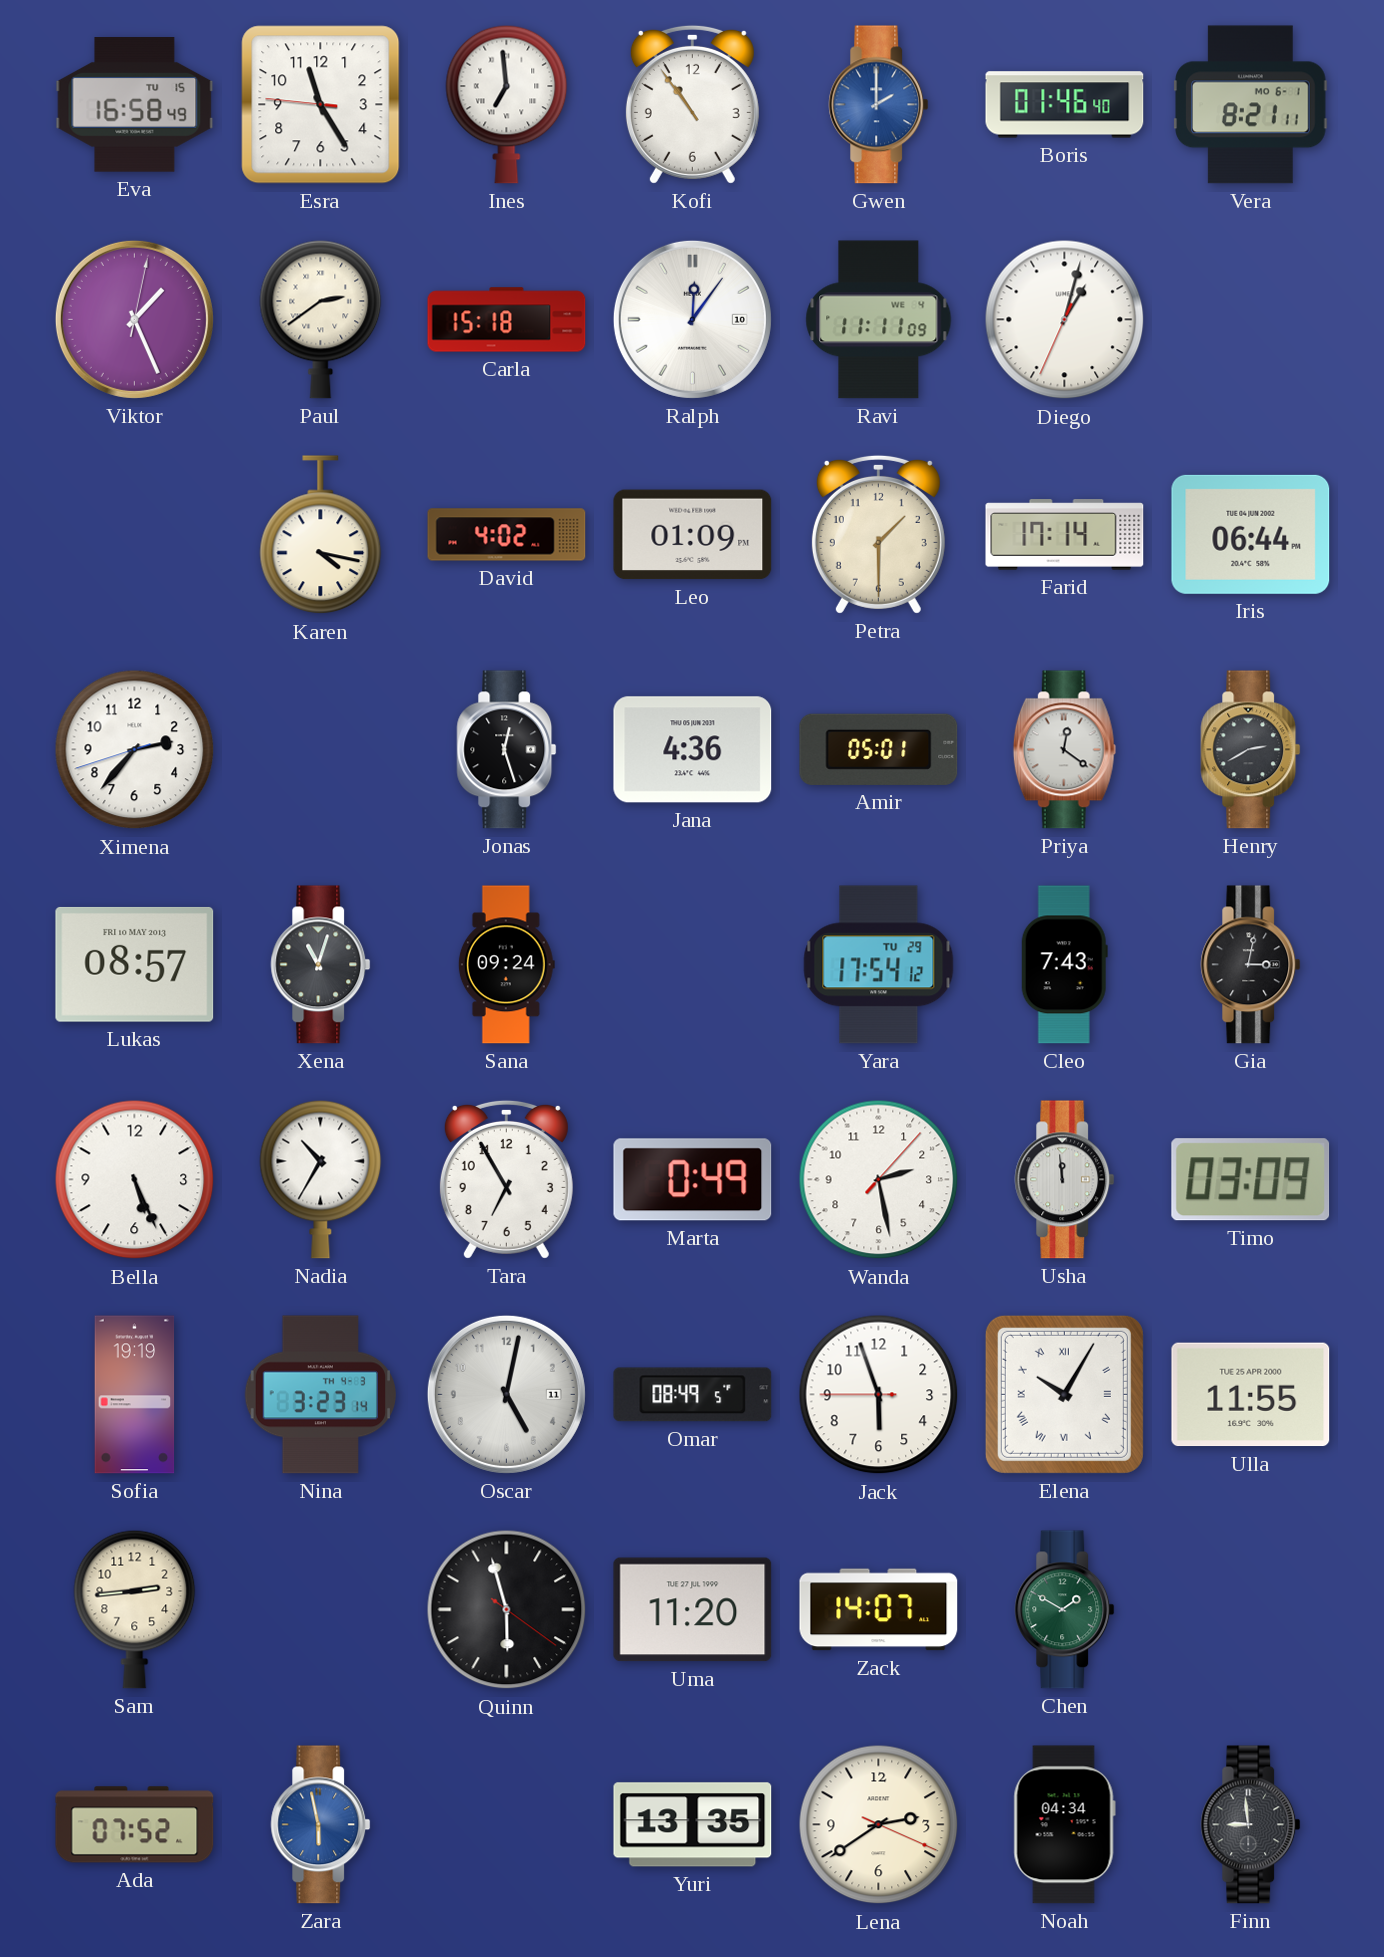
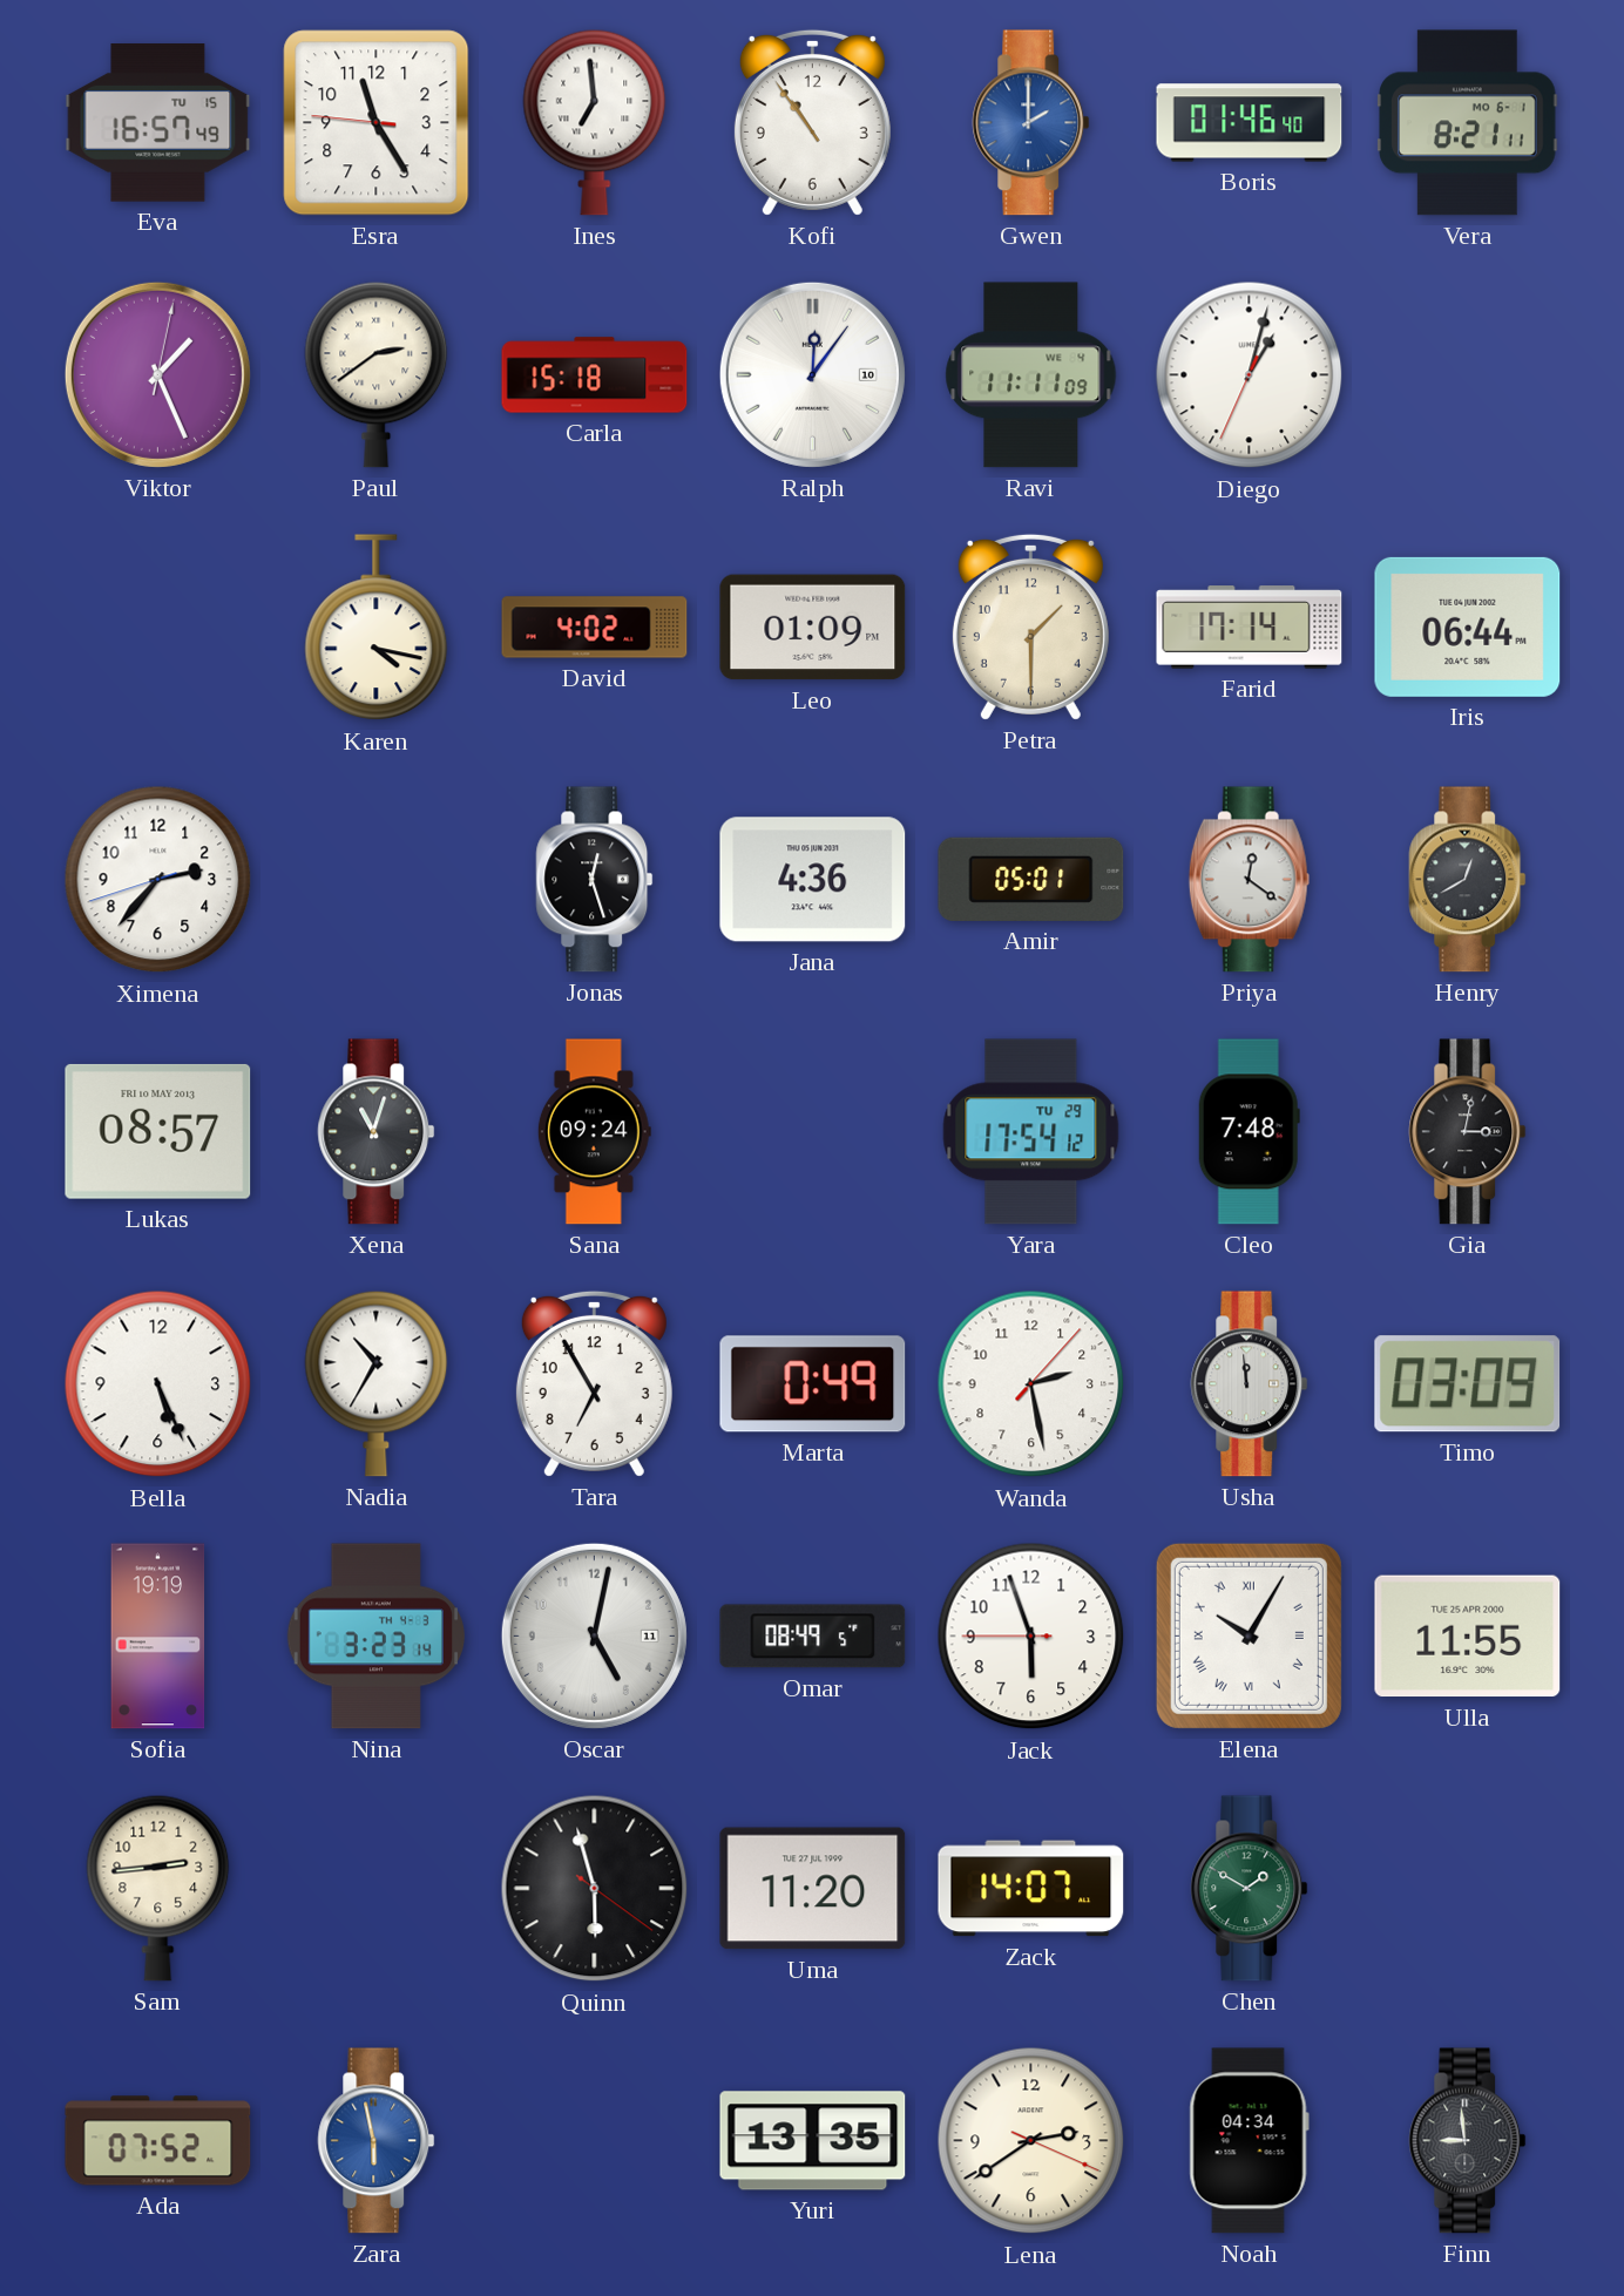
Eva: 16:58 -> 16:57
Henry: 2:40 -> 12:40
Cleo: 7:43 -> 7:48
